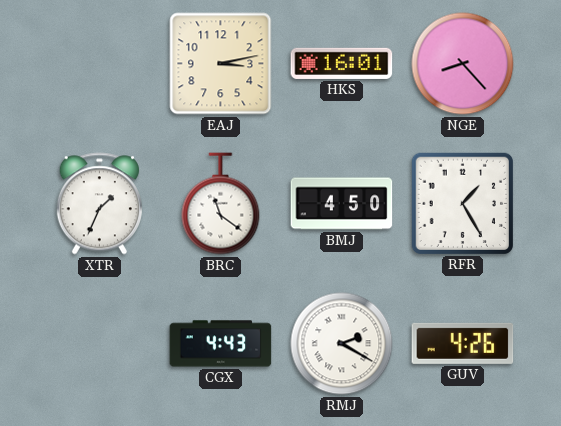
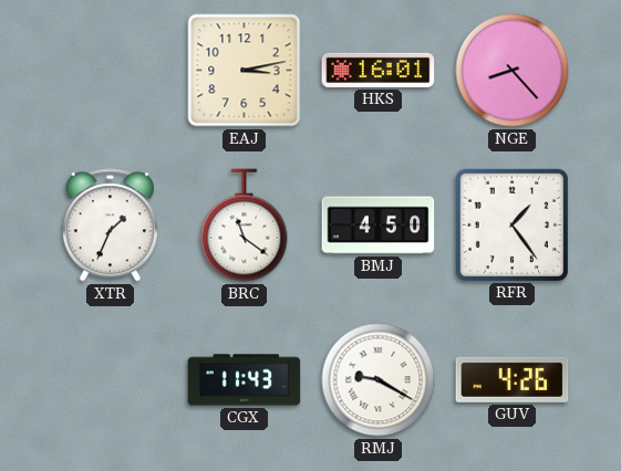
RFR: 1:25 -> 1:24
CGX: 4:43 -> 11:43
RMJ: 2:20 -> 9:20
